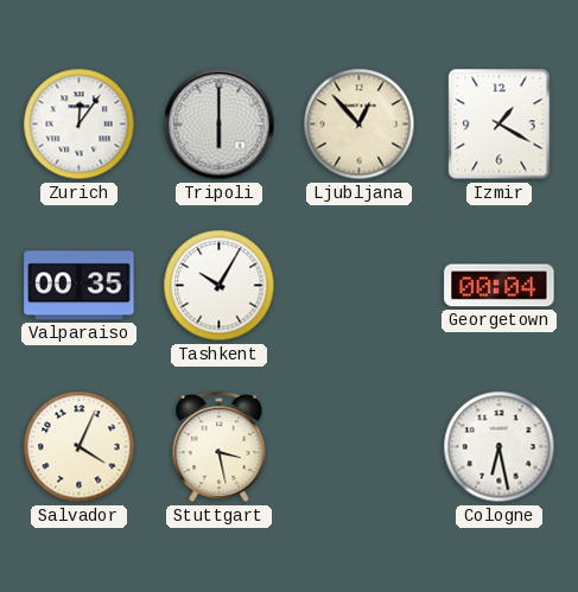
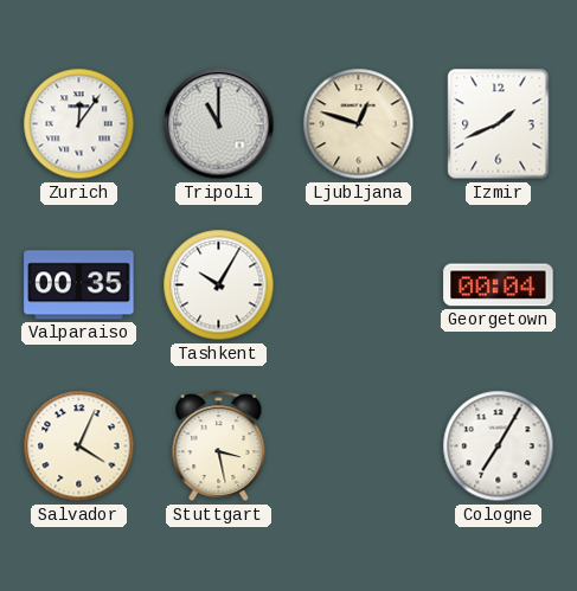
Tripoli: 6:00 -> 11:00
Ljubljana: 12:53 -> 12:48
Izmir: 1:20 -> 1:41
Cologne: 6:28 -> 7:05
